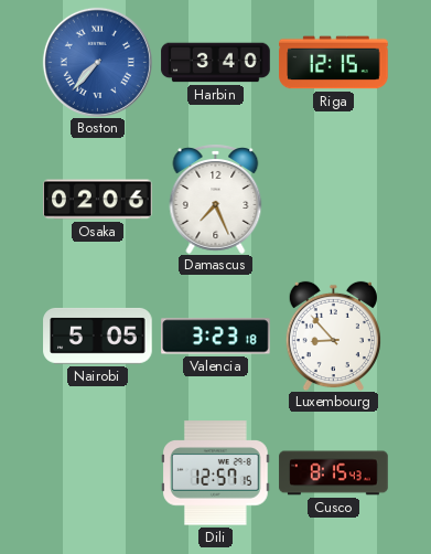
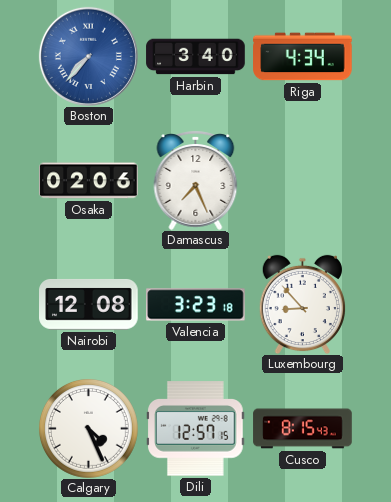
Riga: 12:15 -> 4:34
Nairobi: 5:05 -> 12:08
Calgary: none -> 4:26
